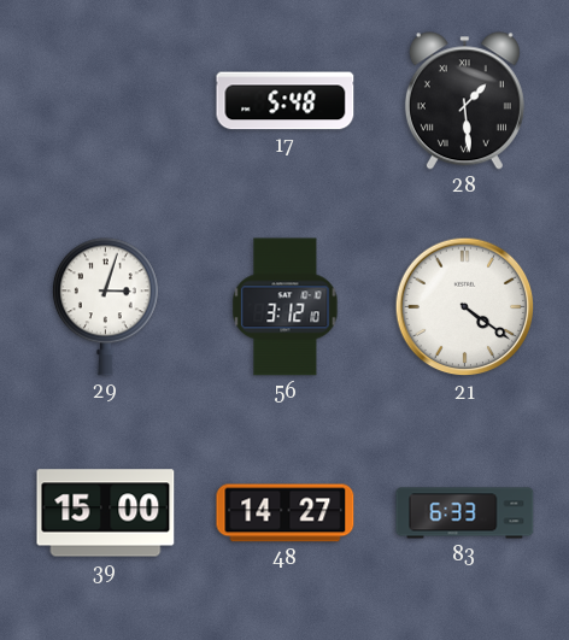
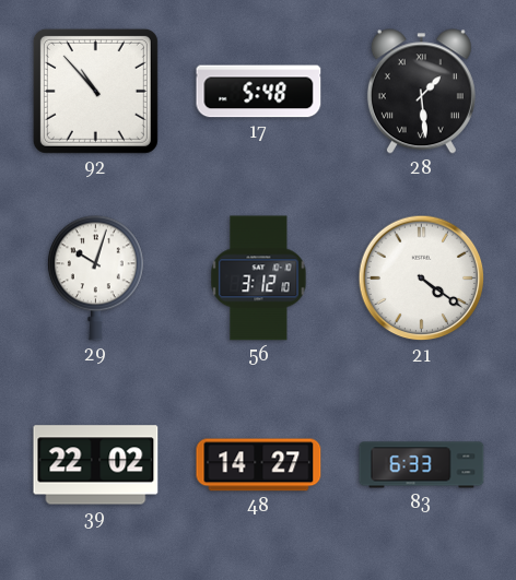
92: none -> 10:53
29: 3:03 -> 10:03
39: 15:00 -> 22:02
